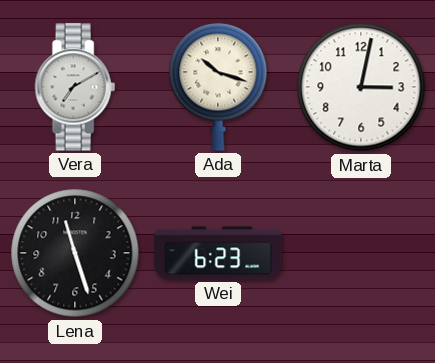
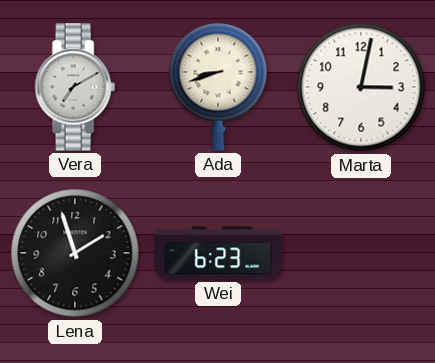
Ada: 10:18 -> 8:42
Lena: 11:27 -> 1:57
